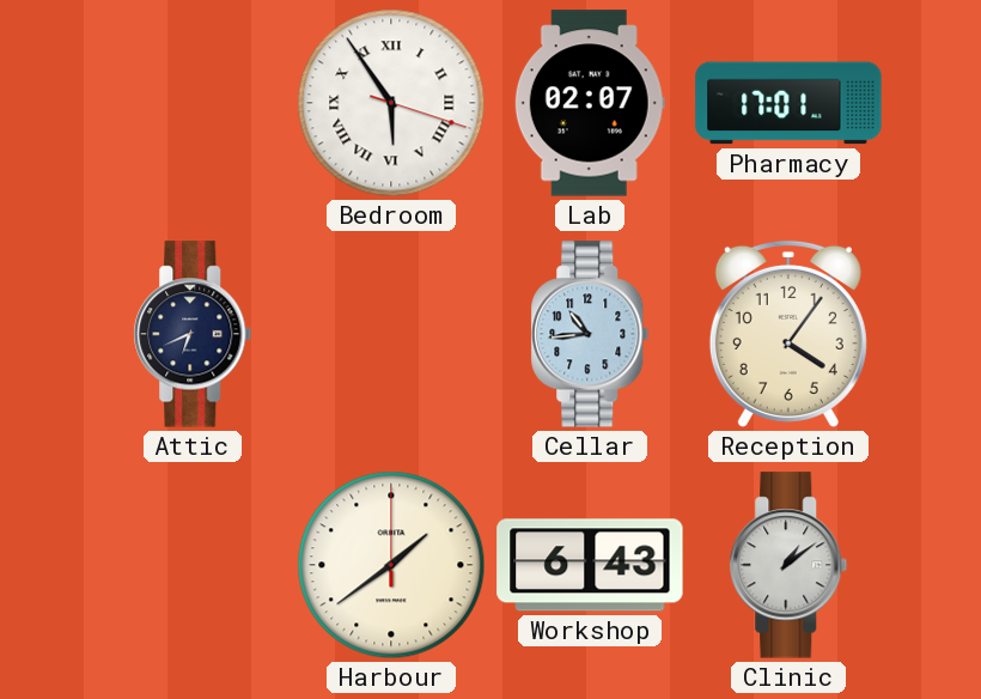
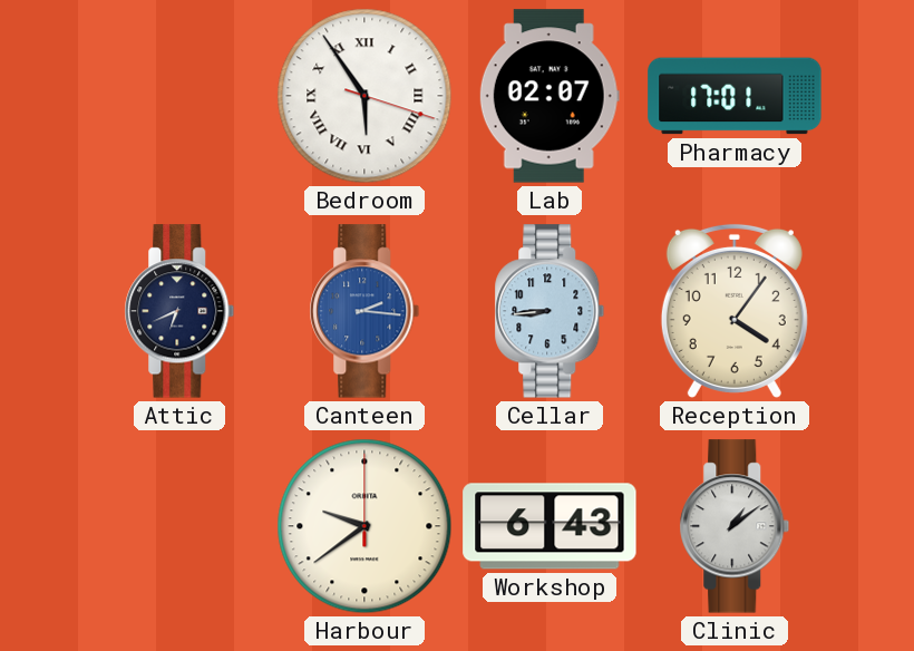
Canteen: none -> 2:16
Cellar: 10:44 -> 8:44
Harbour: 1:39 -> 9:39
